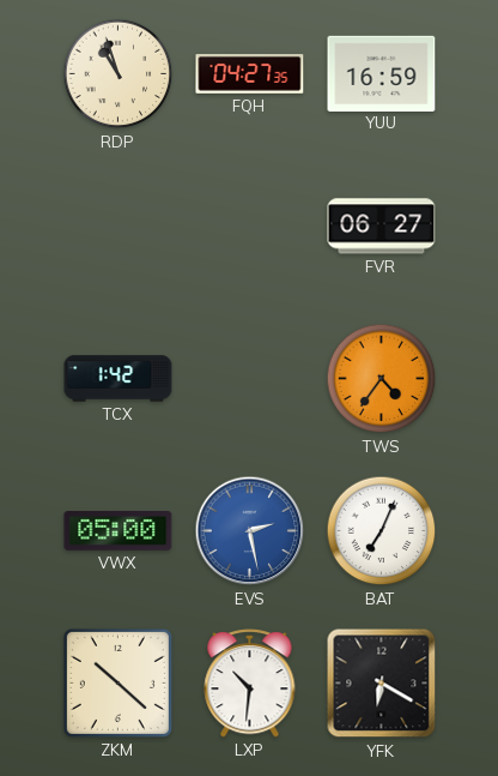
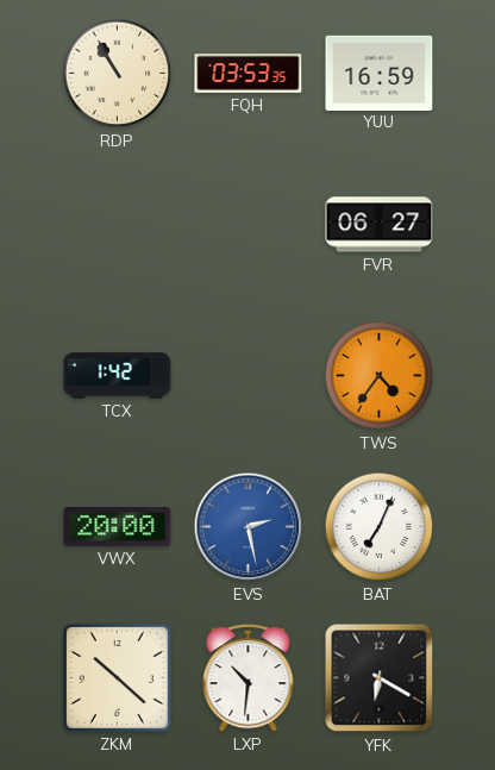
RDP: 10:57 -> 10:55
FQH: 04:27 -> 03:53
VWX: 05:00 -> 20:00
